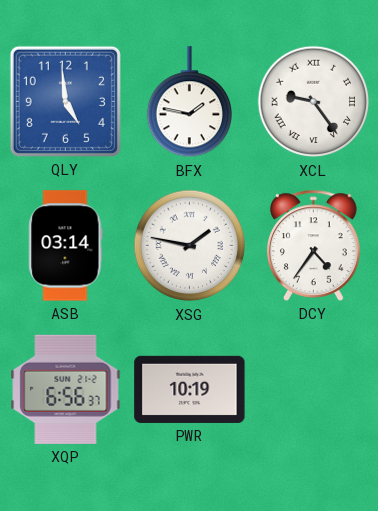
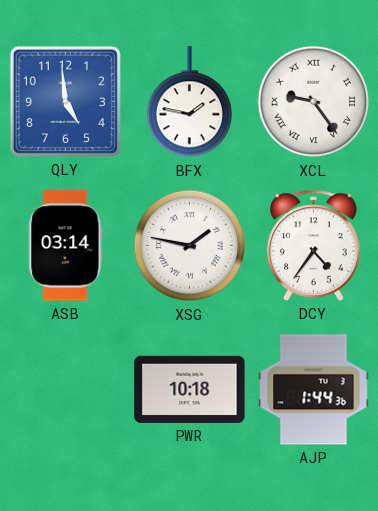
XQP: 6:56 -> none
PWR: 10:19 -> 10:18
AJP: none -> 1:44
